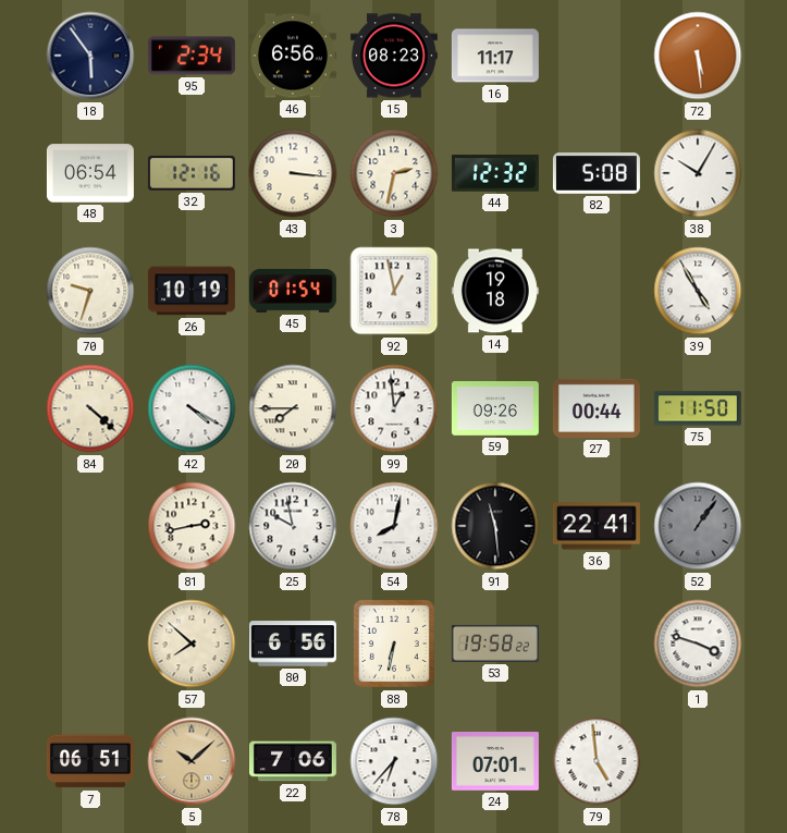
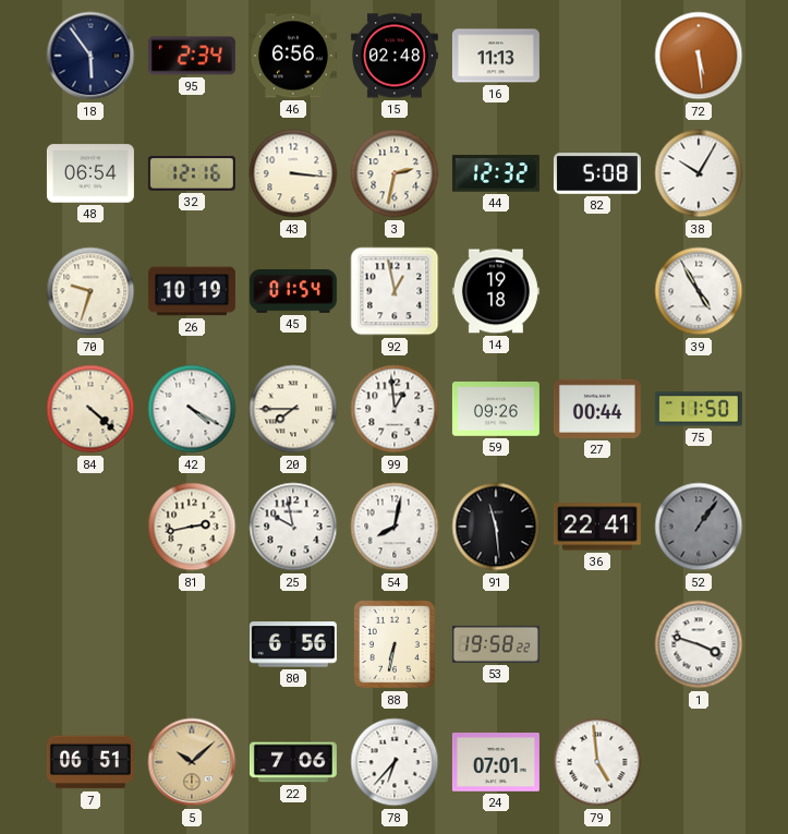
15: 08:23 -> 02:48
16: 11:17 -> 11:13
57: 7:52 -> none
